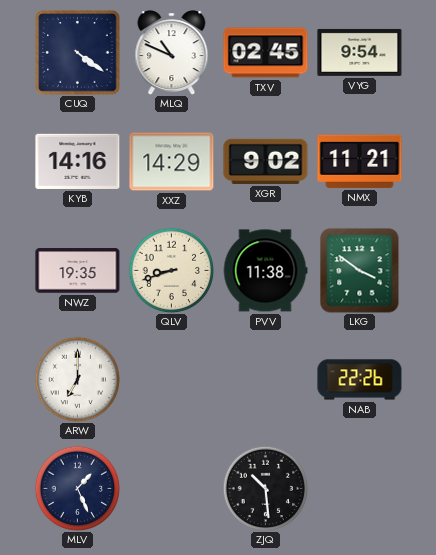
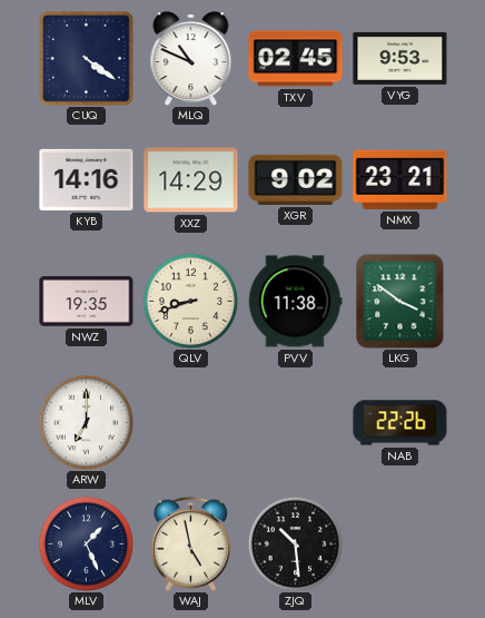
VYG: 9:54 -> 9:53
NMX: 11:21 -> 23:21
WAJ: none -> 4:58
